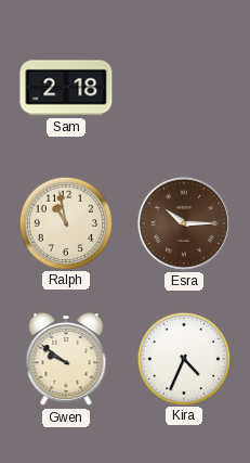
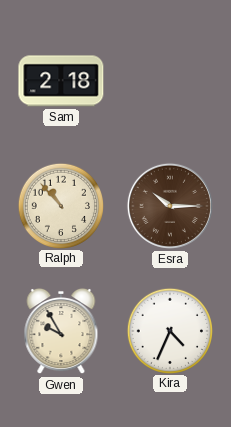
Ralph: 10:58 -> 10:53
Gwen: 9:51 -> 9:55
